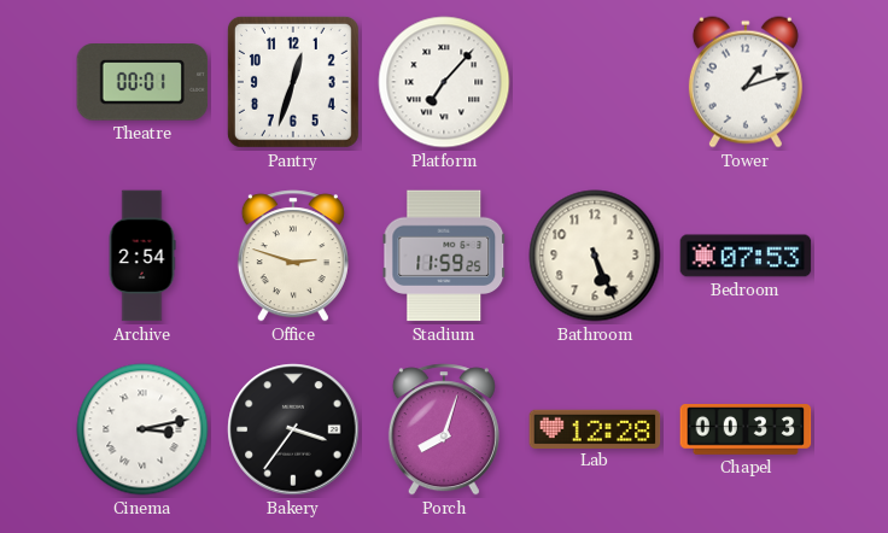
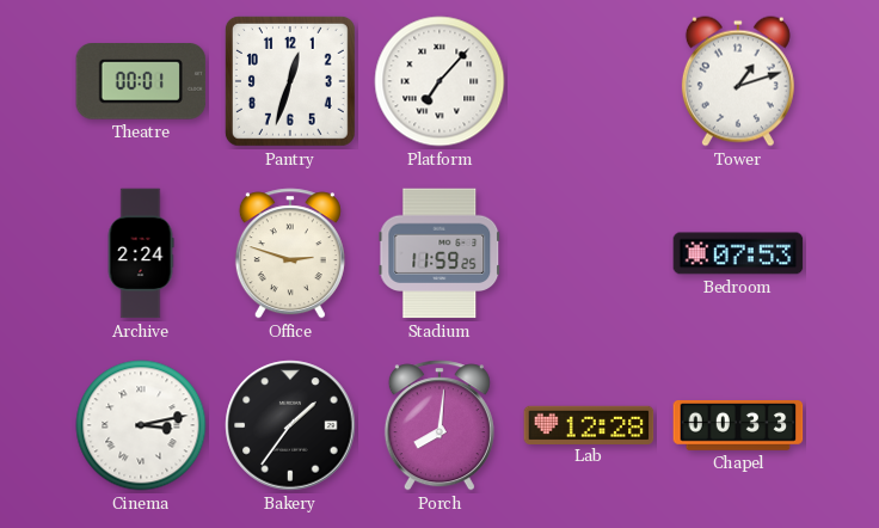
Archive: 2:54 -> 2:24
Bathroom: 5:26 -> none
Bakery: 3:36 -> 1:36
Porch: 8:03 -> 8:01
